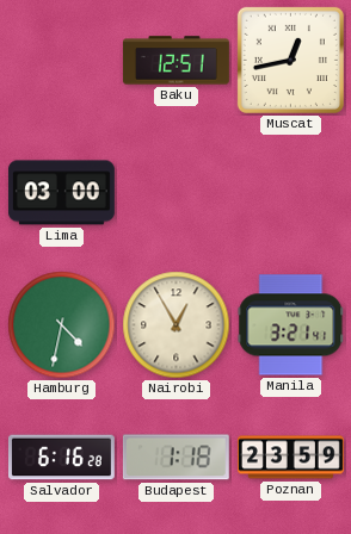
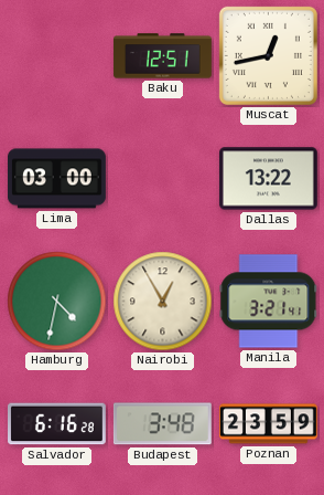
Dallas: none -> 13:22
Budapest: 1:18 -> 3:48
